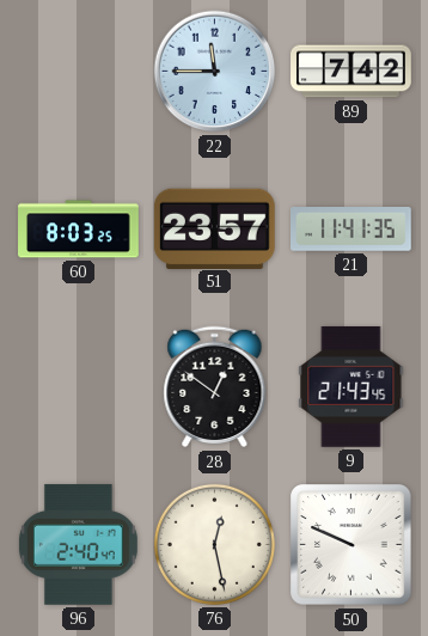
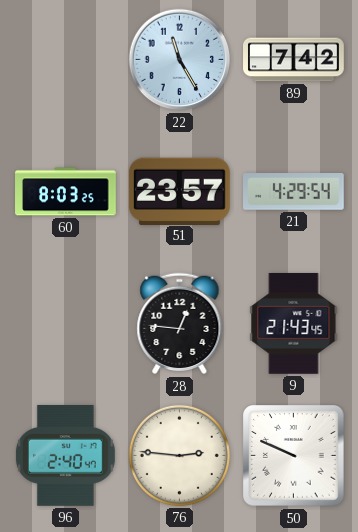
22: 11:45 -> 11:25
21: 11:41 -> 4:29
28: 12:51 -> 12:46
76: 12:28 -> 2:46
